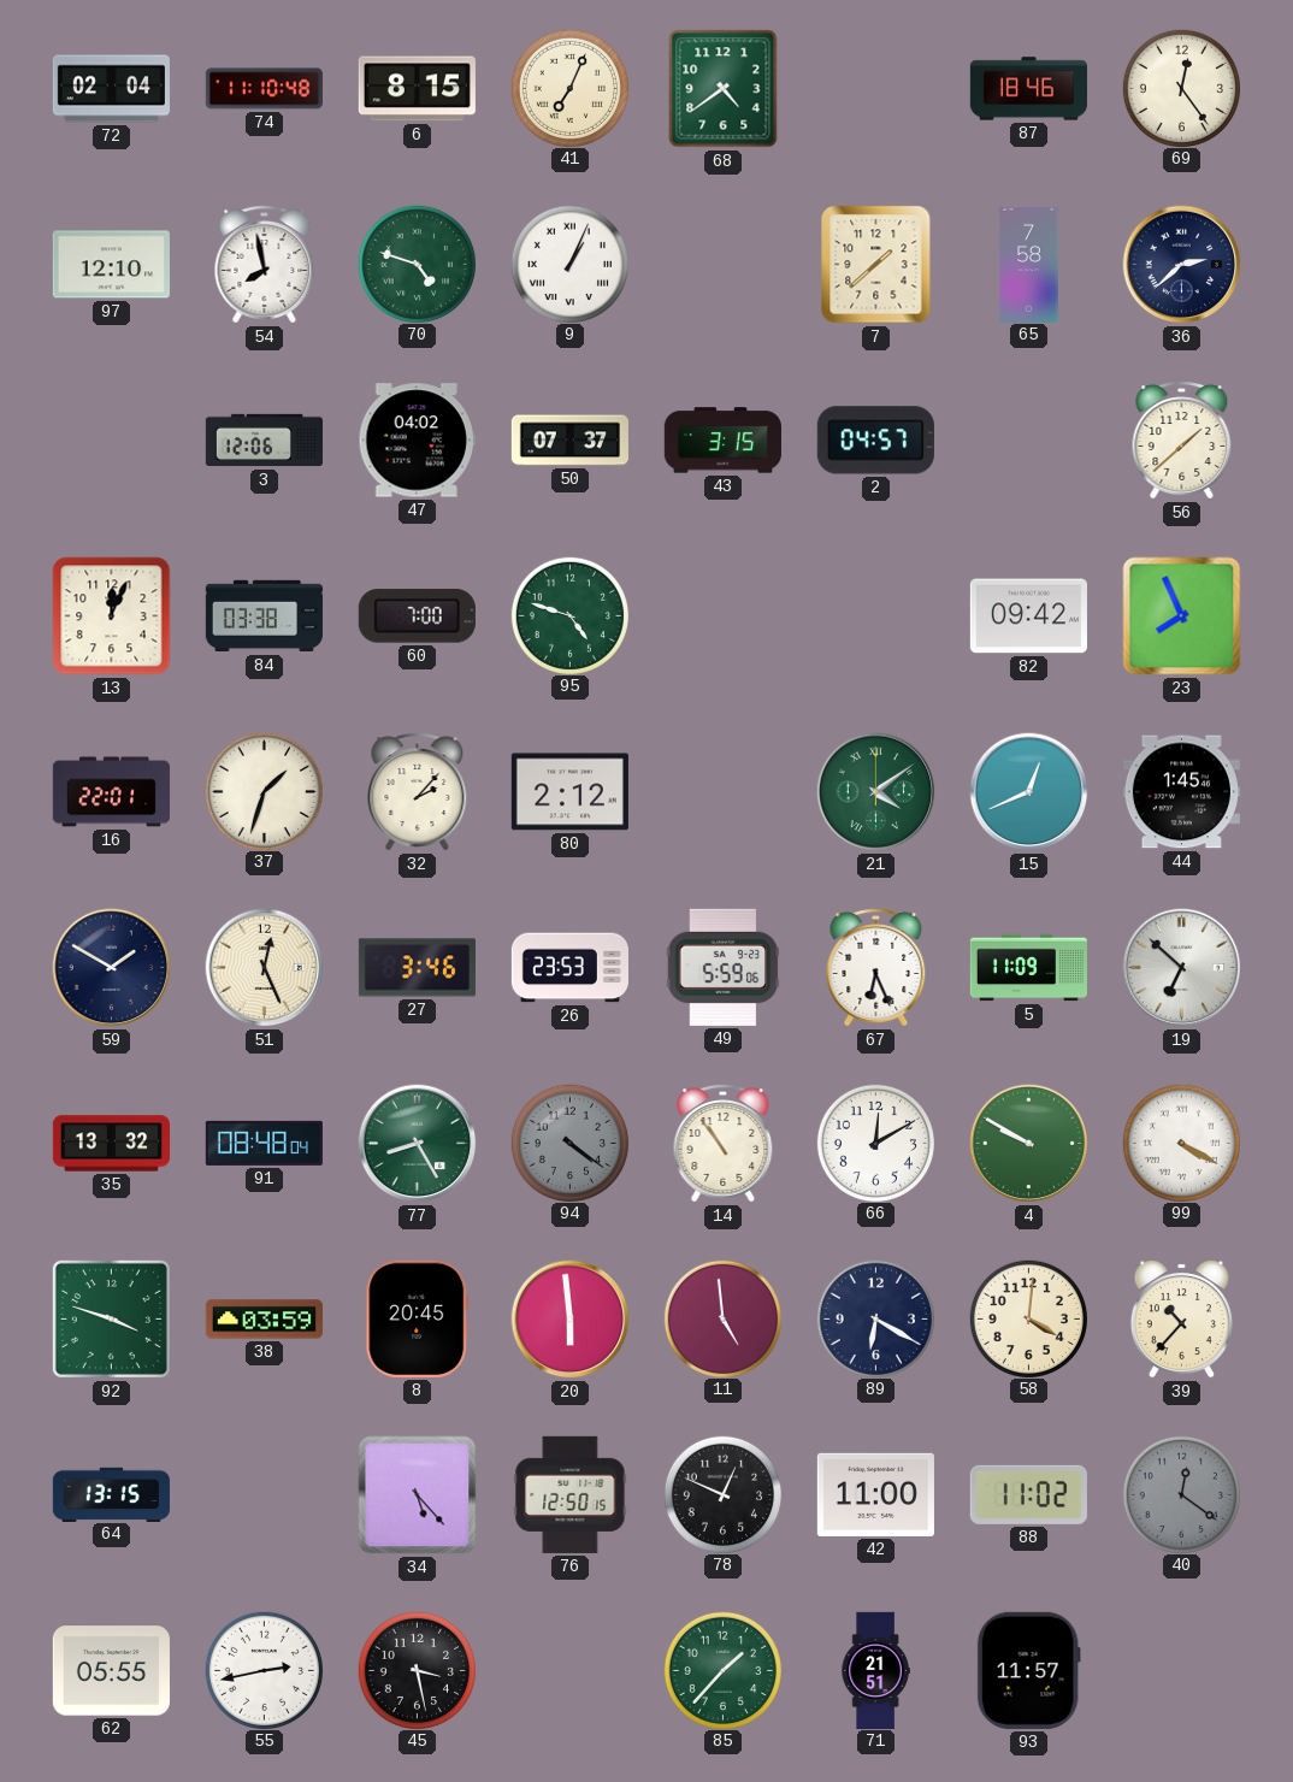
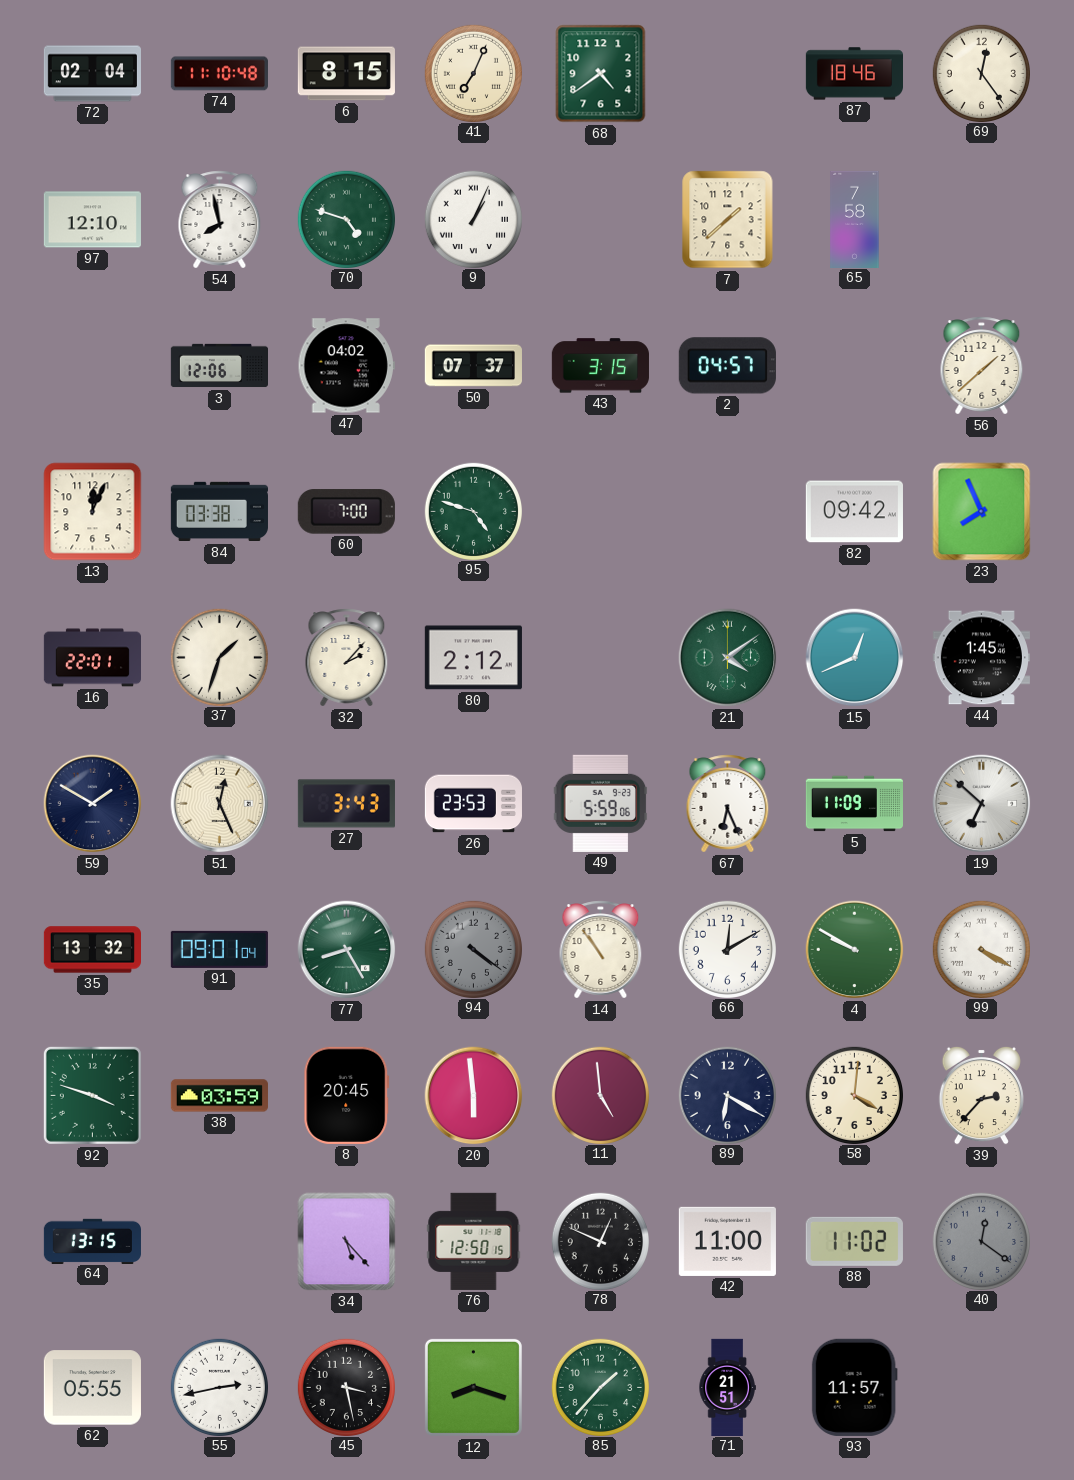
36: 2:38 -> none
27: 3:46 -> 3:43
91: 08:48 -> 09:01
39: 10:37 -> 2:37
12: none -> 8:18
